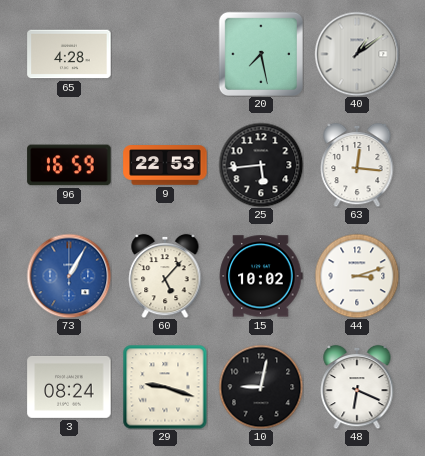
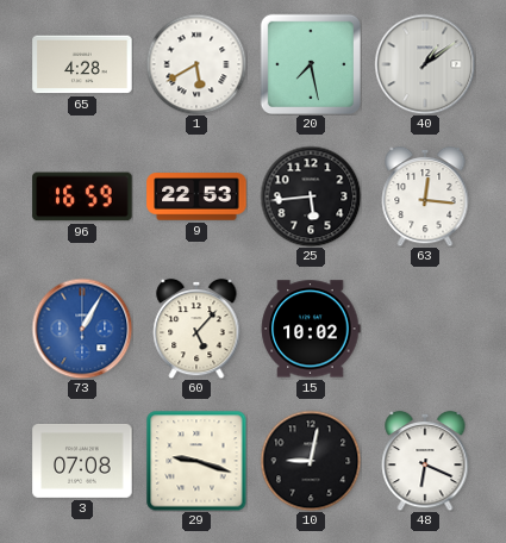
1: none -> 5:40
44: 3:12 -> none
3: 08:24 -> 07:08
